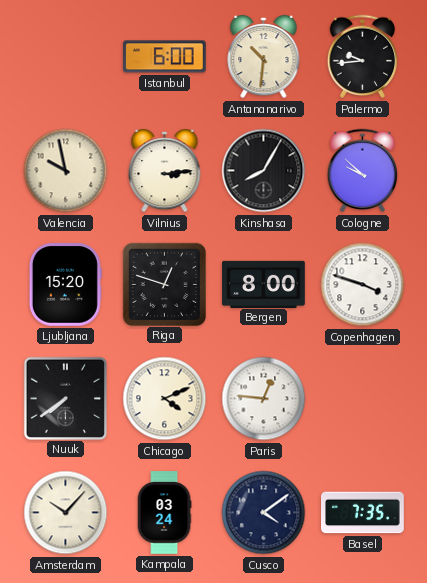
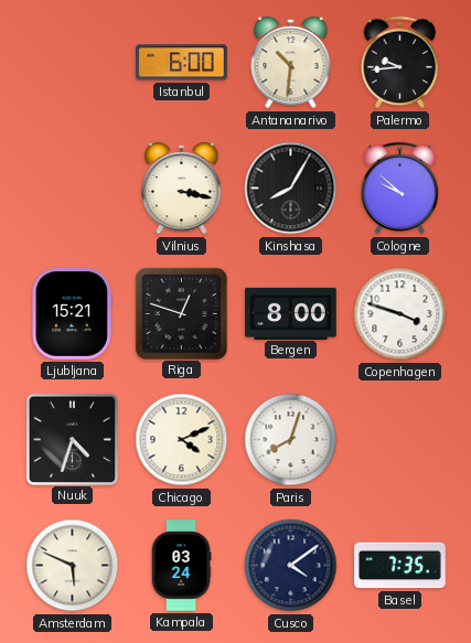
Valencia: 9:58 -> none
Vilnius: 3:14 -> 3:17
Ljubljana: 15:20 -> 15:21
Nuuk: 7:39 -> 4:33
Paris: 12:46 -> 8:03
Amsterdam: 10:07 -> 5:49
